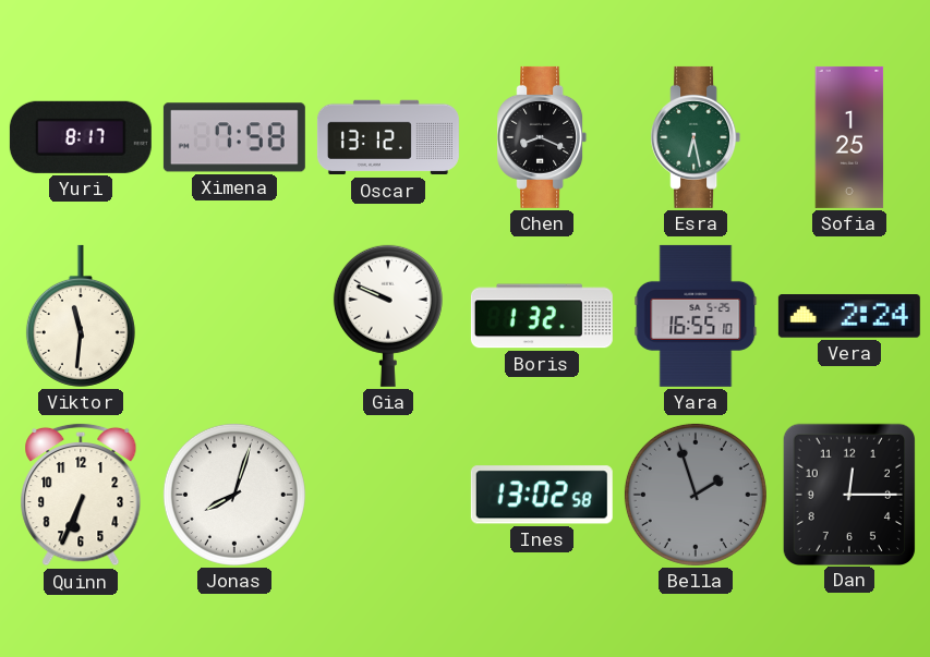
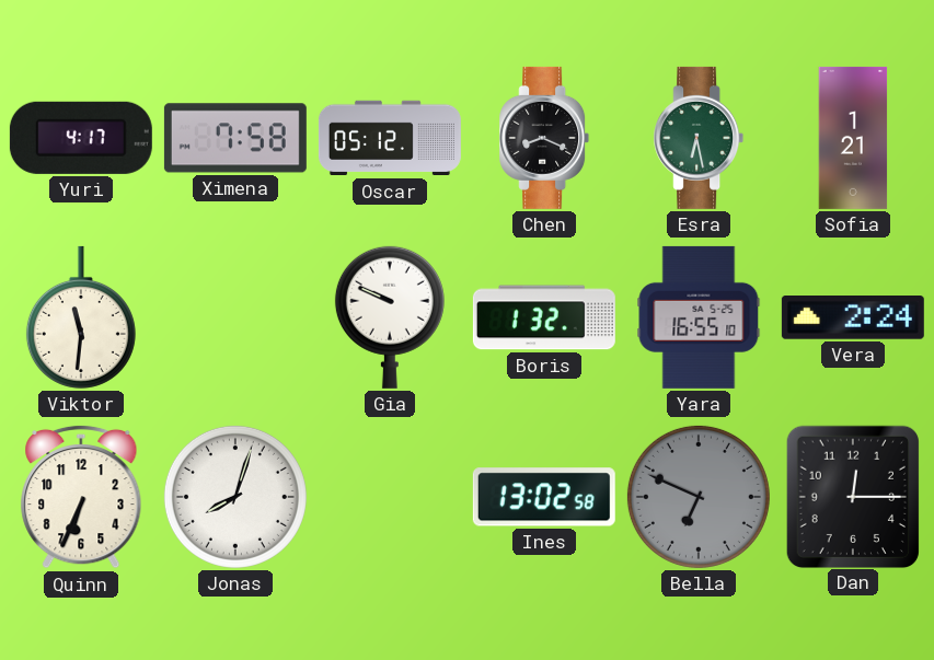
Yuri: 8:17 -> 4:17
Oscar: 13:12 -> 05:12
Sofia: 1:25 -> 1:21
Bella: 1:57 -> 6:49
